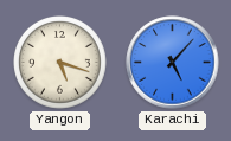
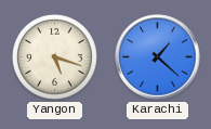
Karachi: 5:07 -> 1:22
